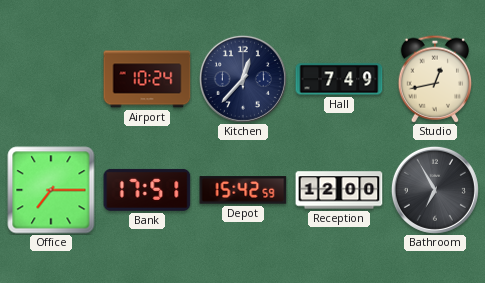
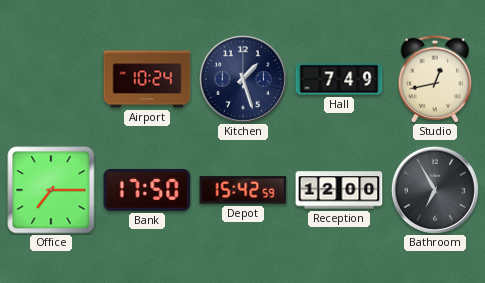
Kitchen: 12:37 -> 1:27
Bank: 17:51 -> 17:50
